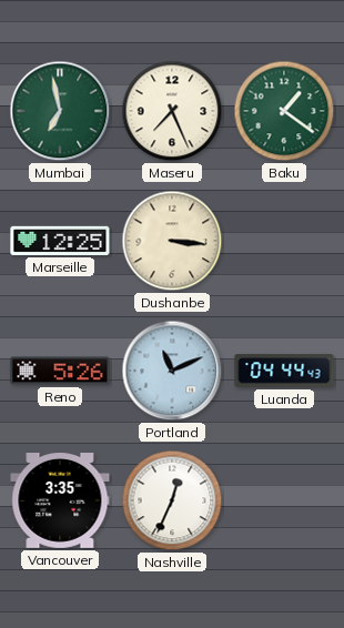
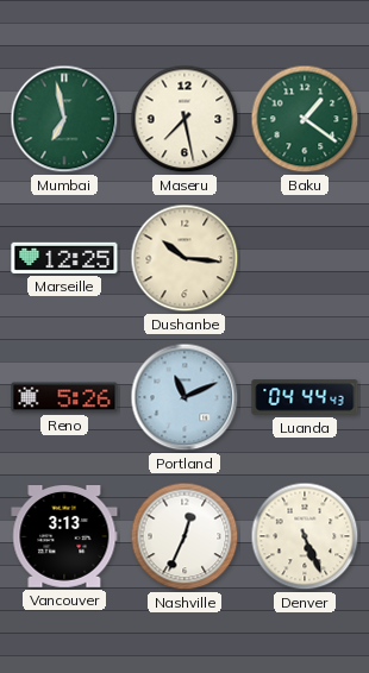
Maseru: 7:26 -> 7:28
Dushanbe: 3:16 -> 10:16
Vancouver: 3:35 -> 3:13
Denver: none -> 5:26
